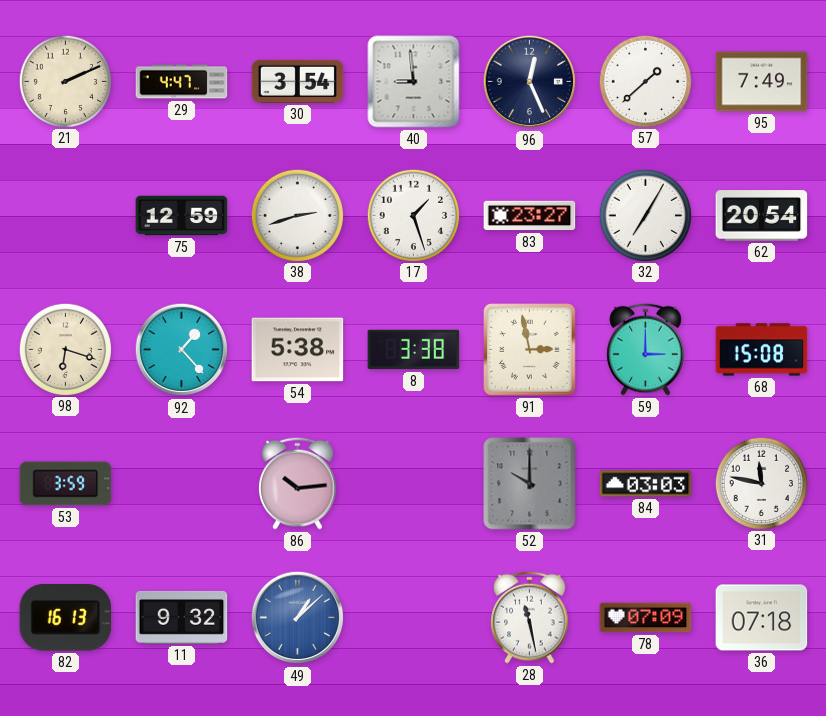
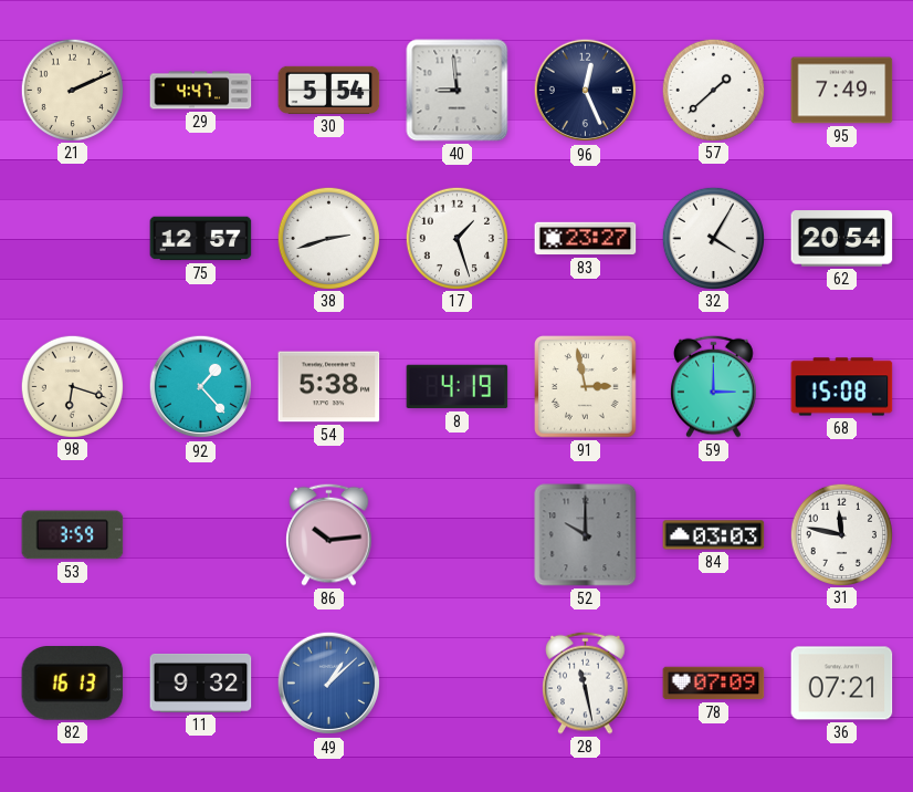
30: 3:54 -> 5:54
75: 12:59 -> 12:57
32: 7:05 -> 4:05
8: 3:38 -> 4:19
36: 07:18 -> 07:21
